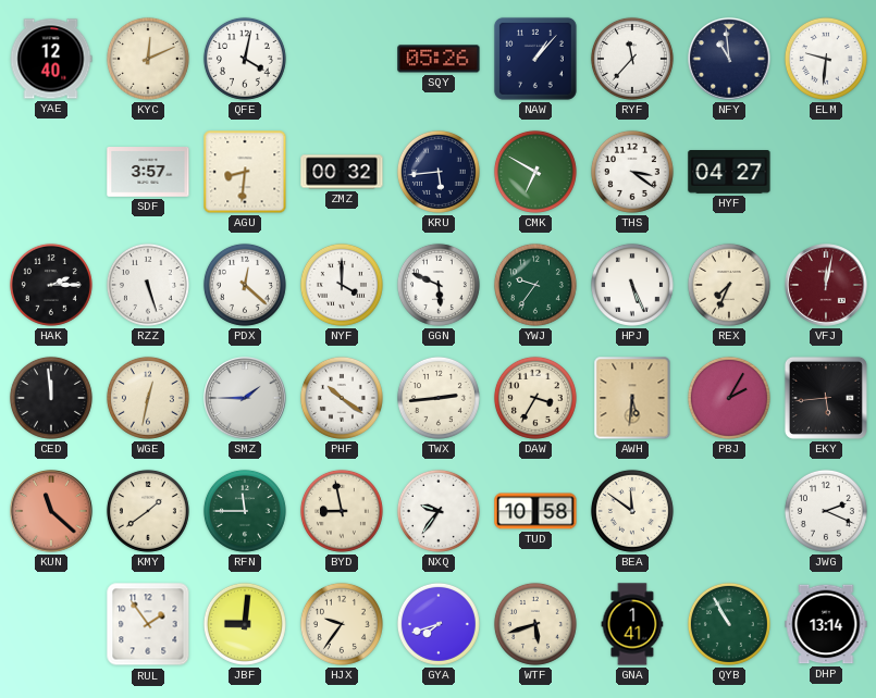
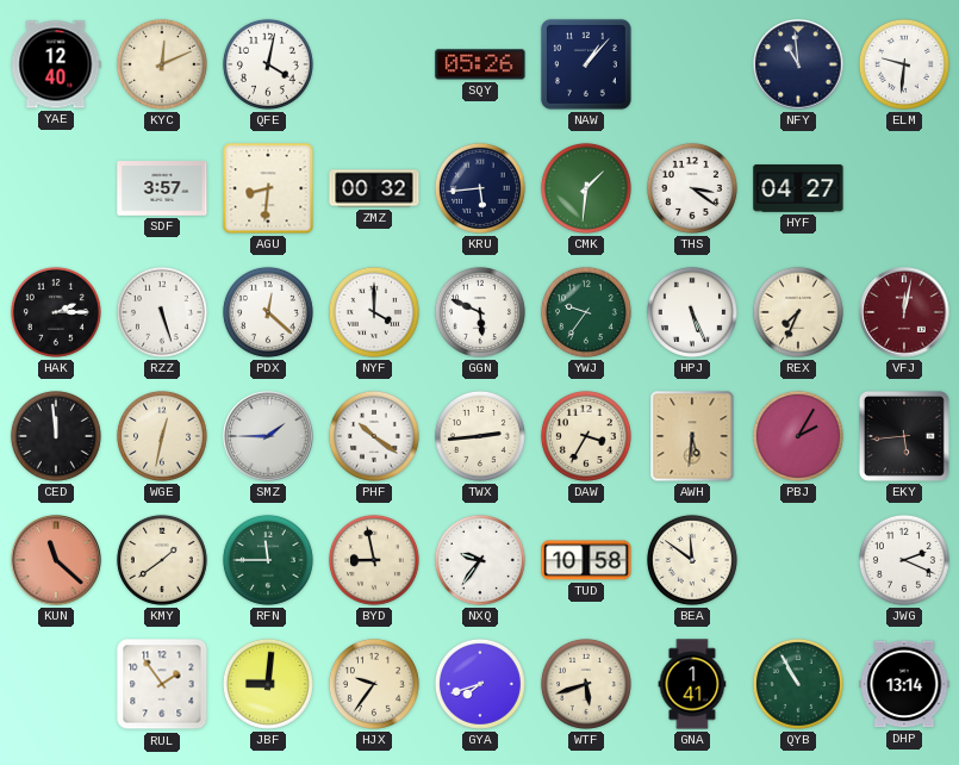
RYF: 11:37 -> none
CMK: 6:50 -> 1:31
